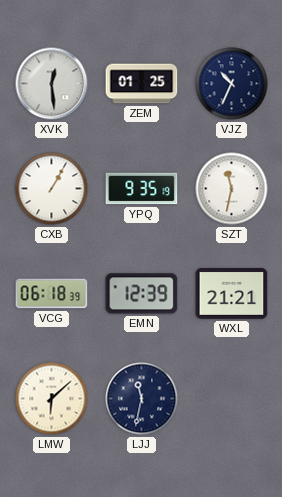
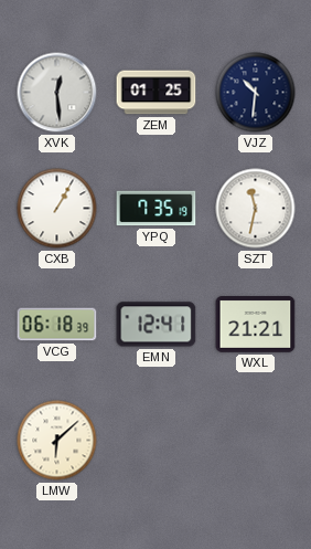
VJZ: 10:34 -> 10:31
YPQ: 9:35 -> 7:35
EMN: 12:39 -> 12:41
LJJ: 11:32 -> none
